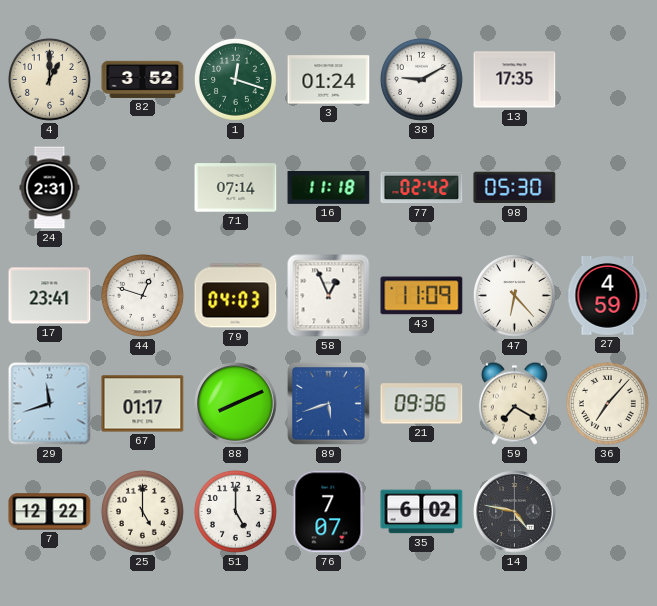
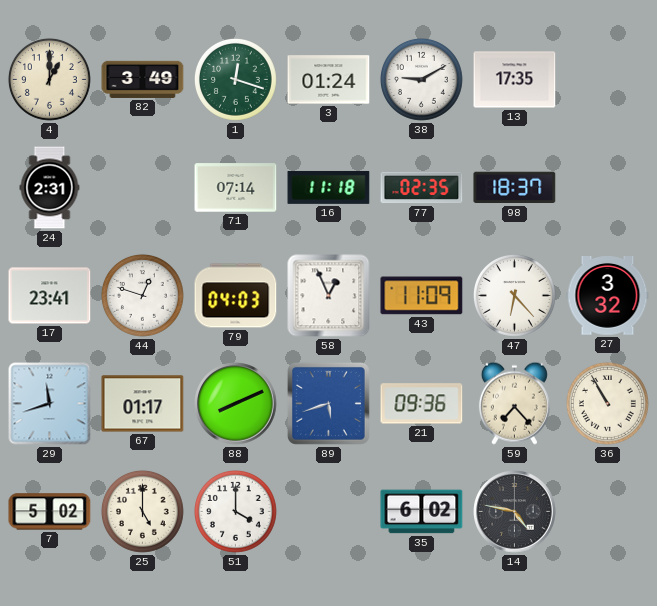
82: 3:52 -> 3:49
77: 02:42 -> 02:35
98: 05:30 -> 18:37
27: 4:59 -> 3:32
59: 7:20 -> 7:23
36: 7:07 -> 10:55
7: 12:22 -> 5:02
51: 5:00 -> 4:00
76: 7:07 -> none
